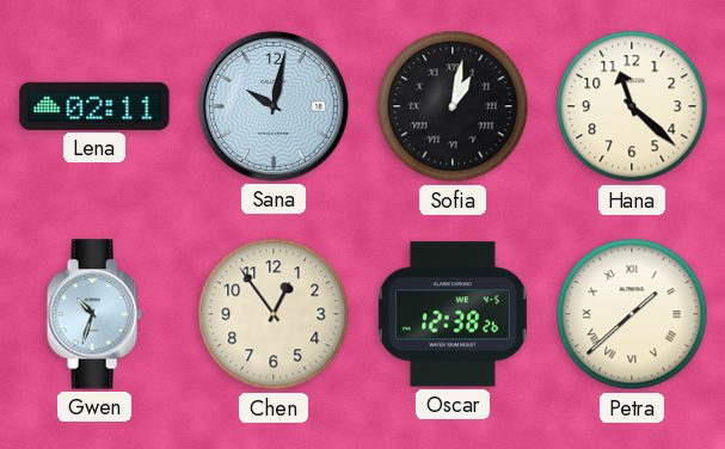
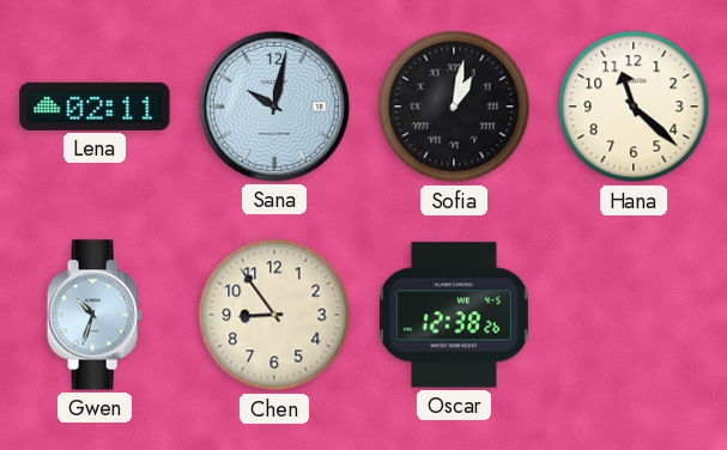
Chen: 12:54 -> 8:54
Petra: 1:38 -> none
